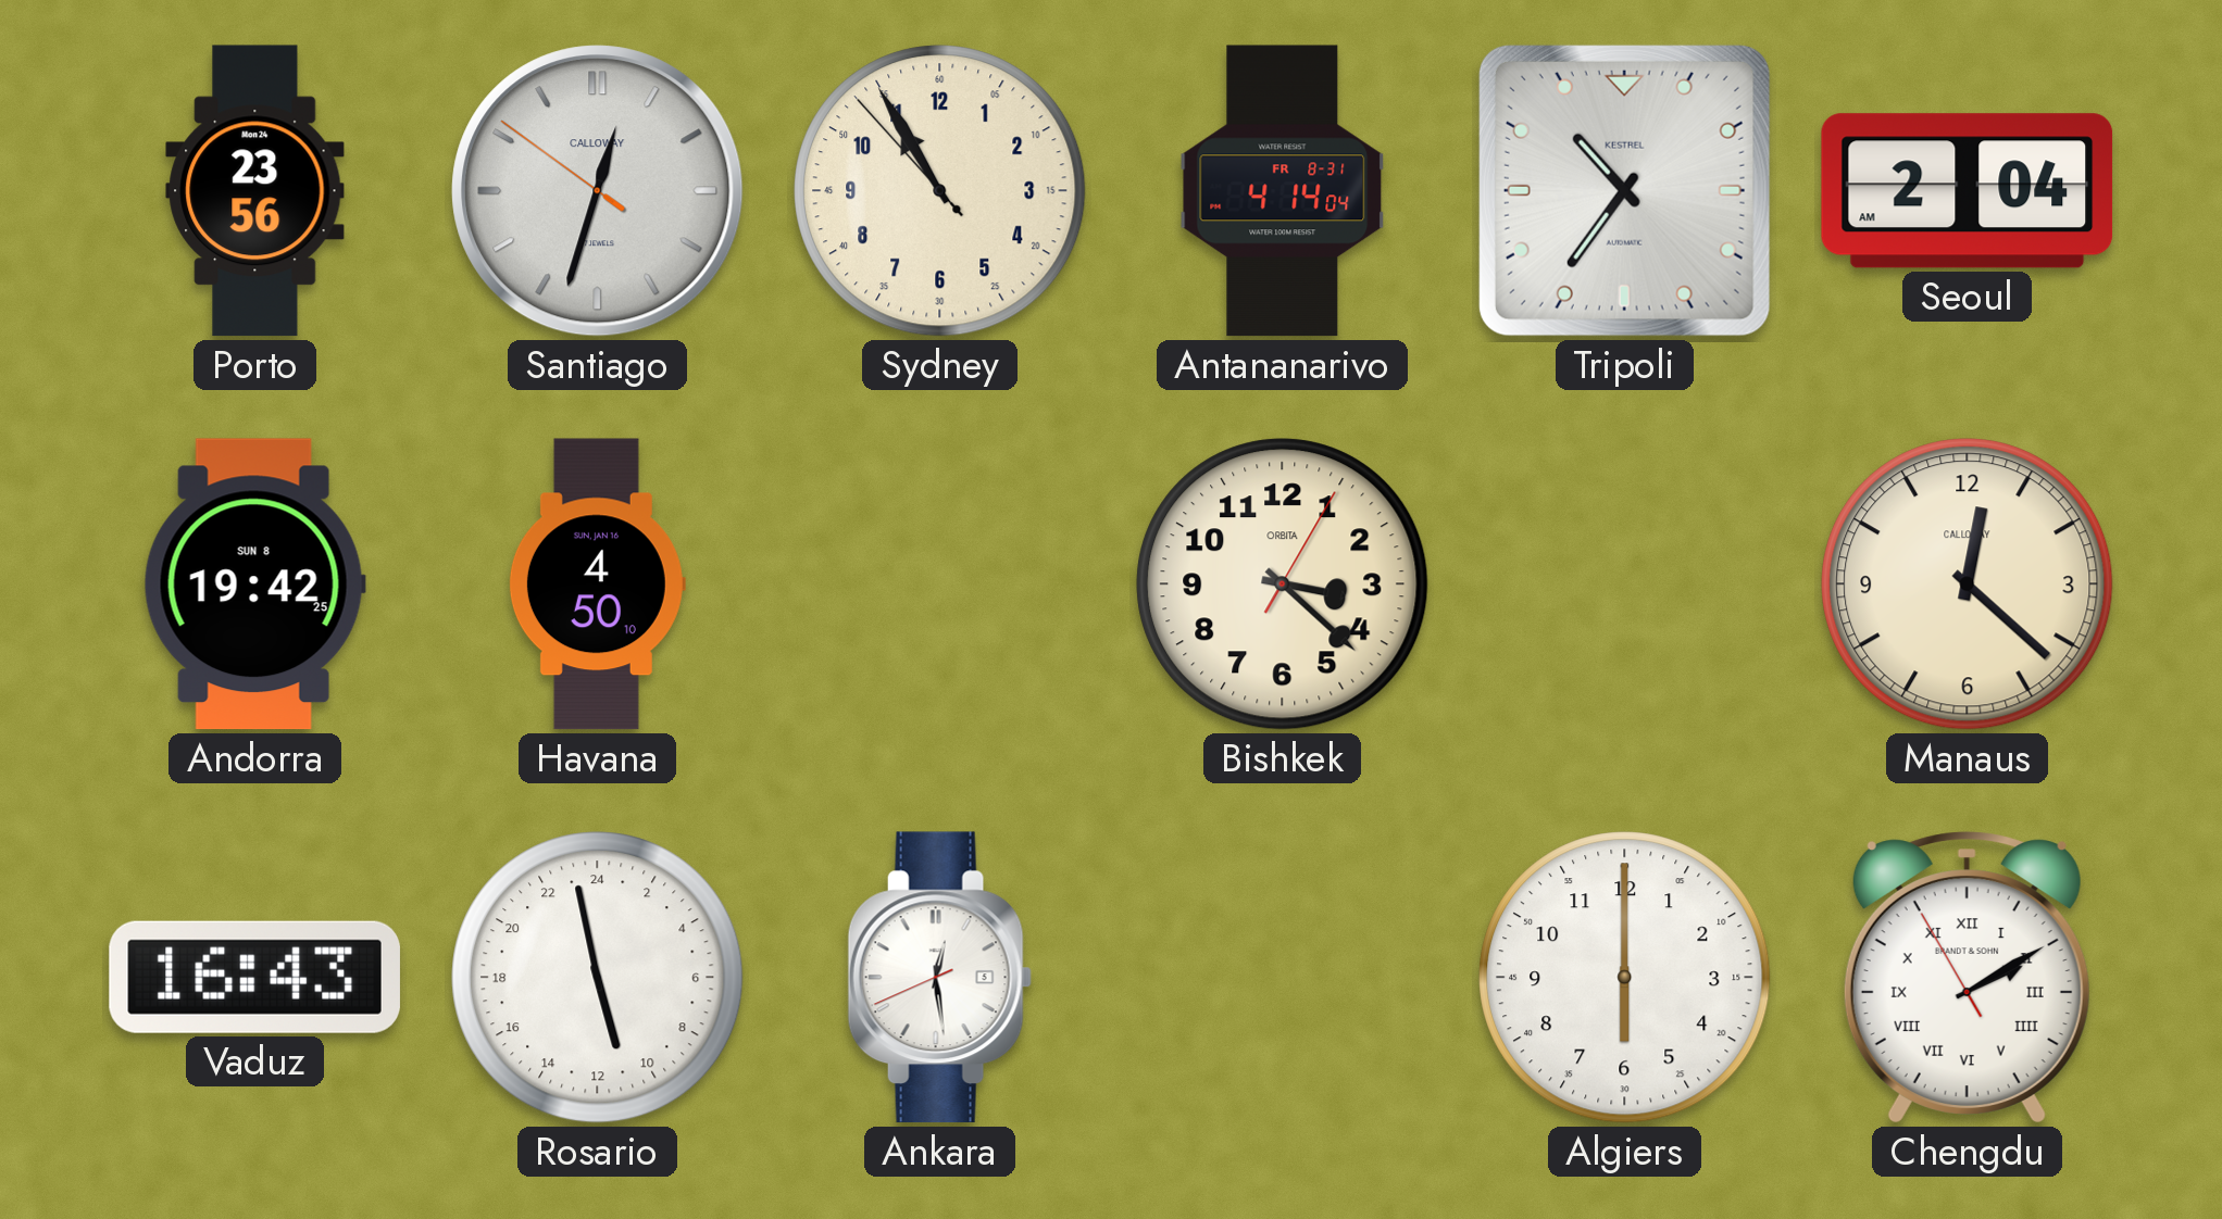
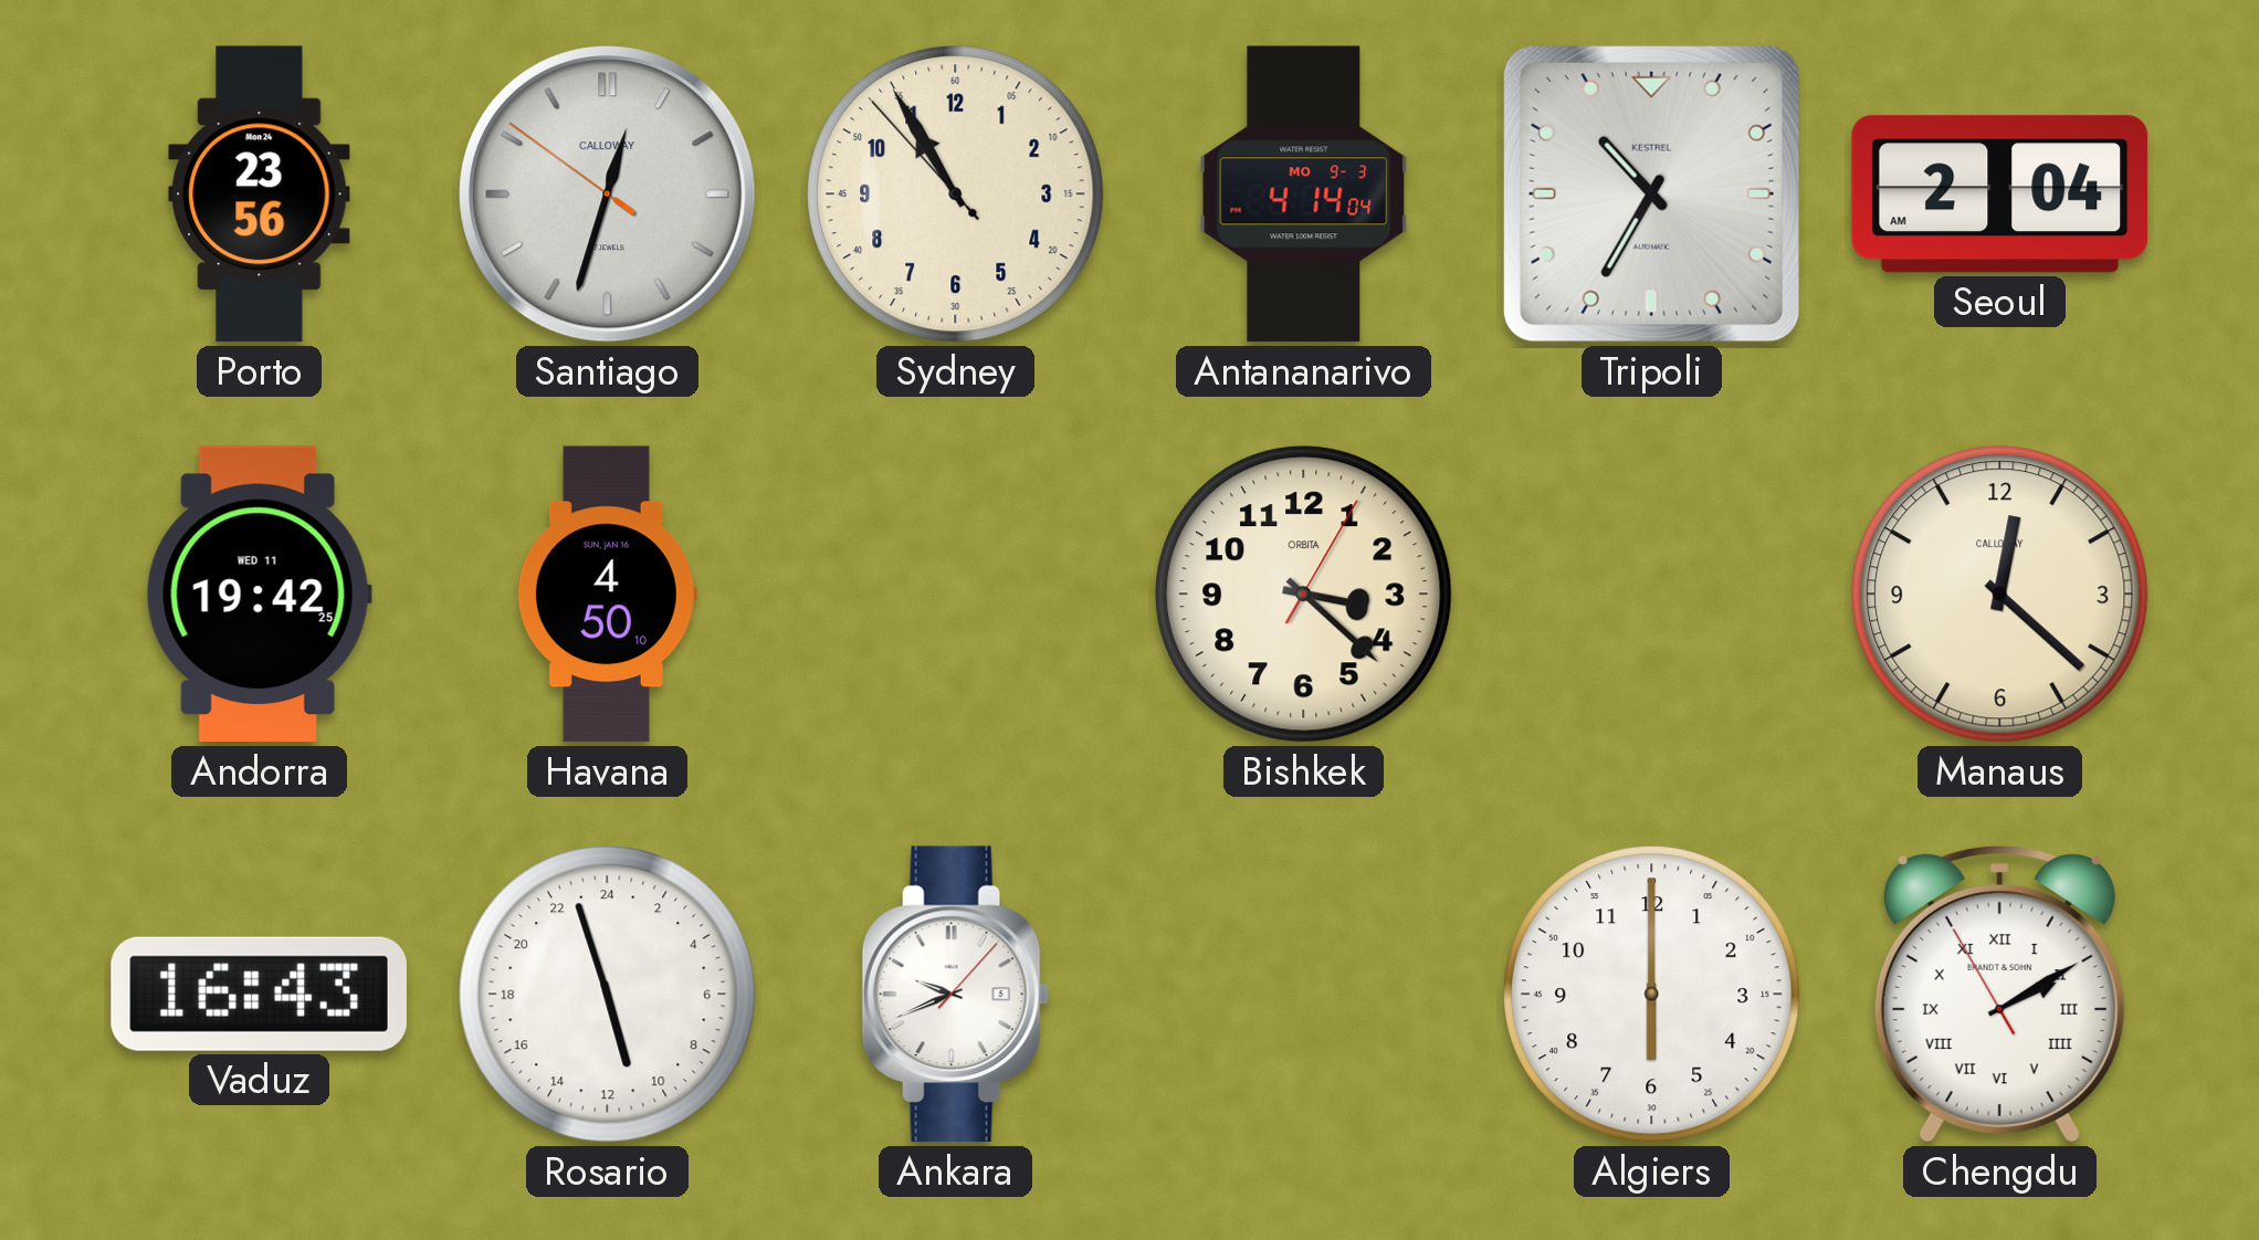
Antananarivo date: FR 8-31 -> MO 9-3
Tripoli: 10:36 -> 10:35
Andorra date: SUN 8 -> WED 11
Rosario: 10:58 -> 10:57
Ankara: 12:28 -> 9:41
